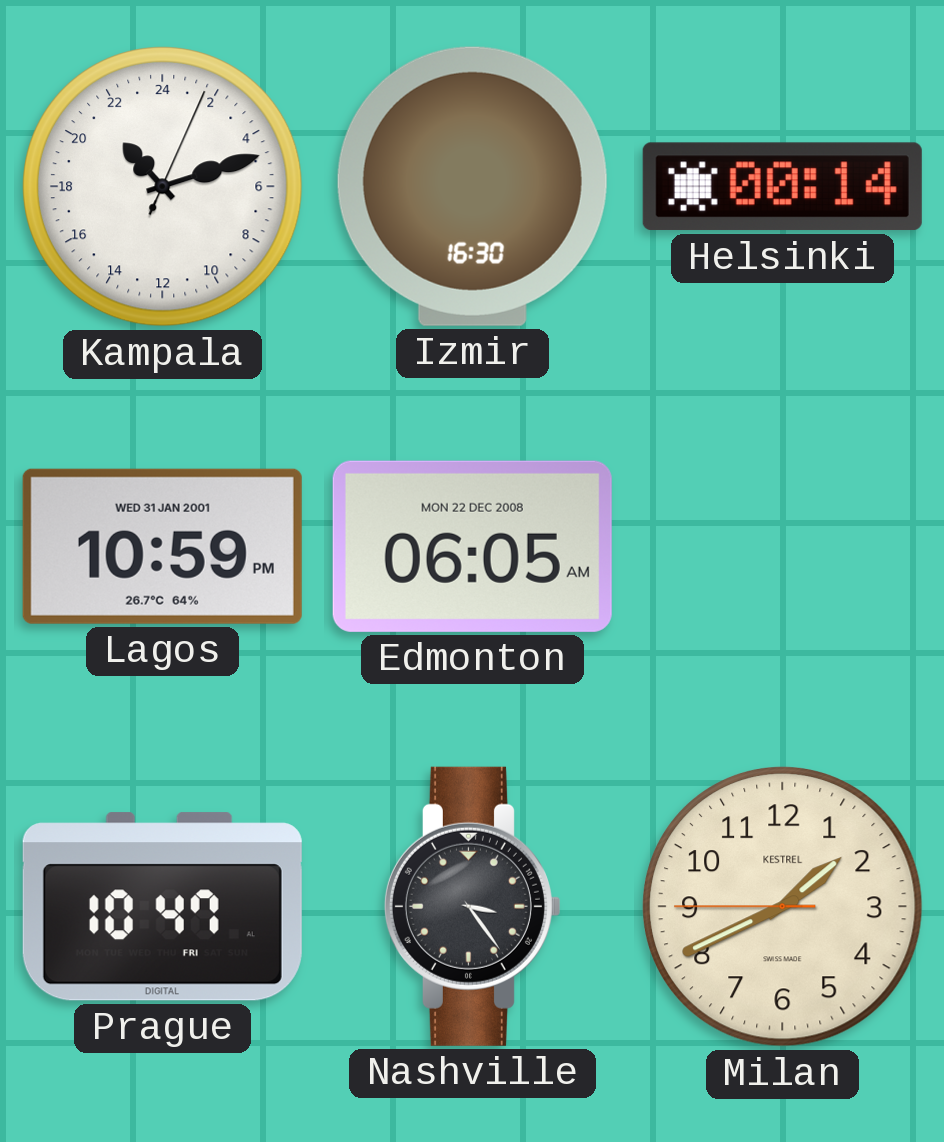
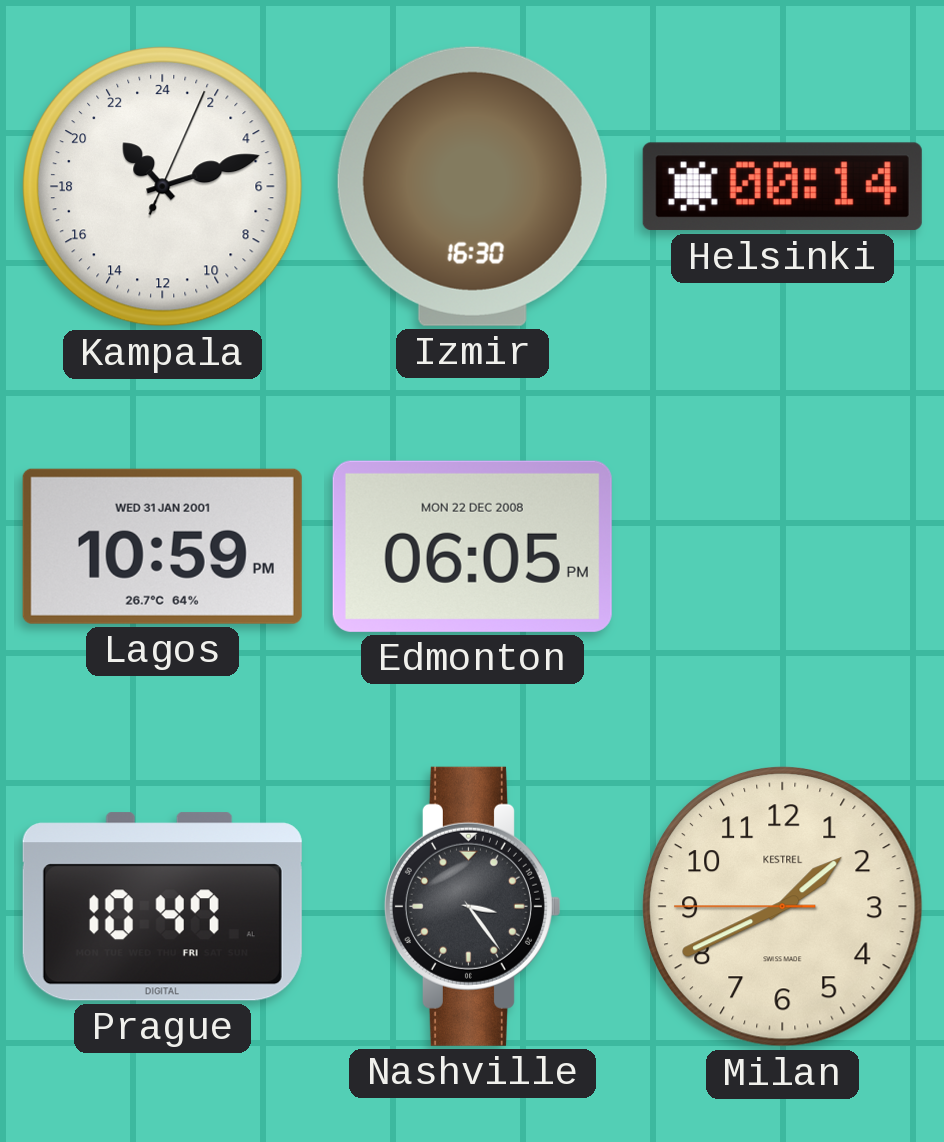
Edmonton: 06:05 AM -> 06:05 PM
